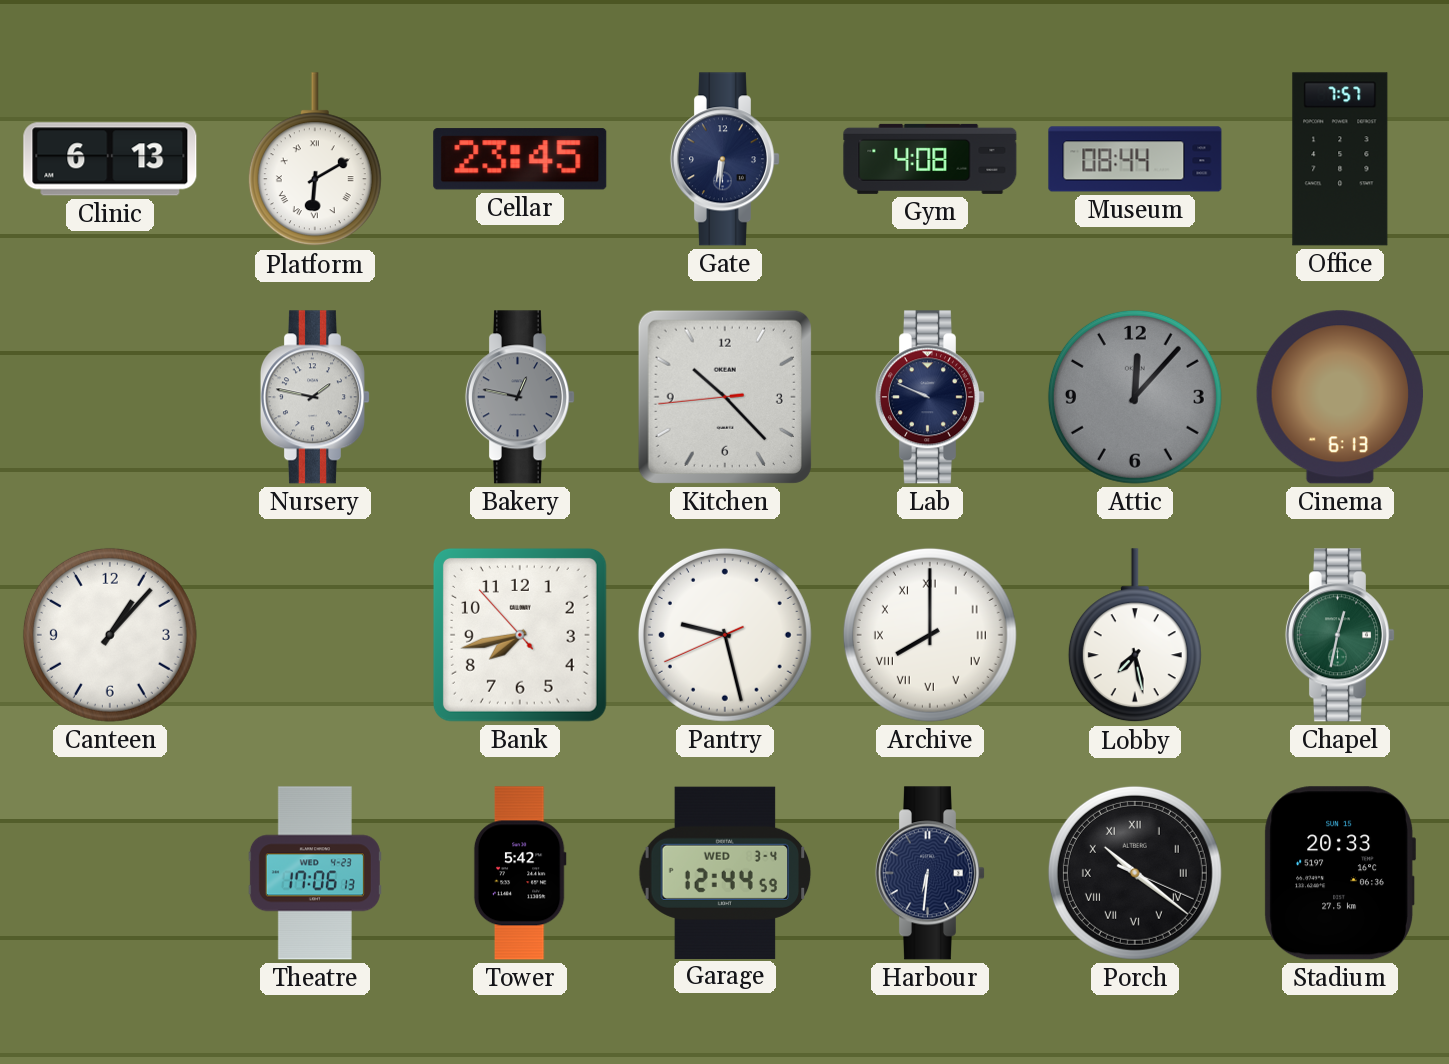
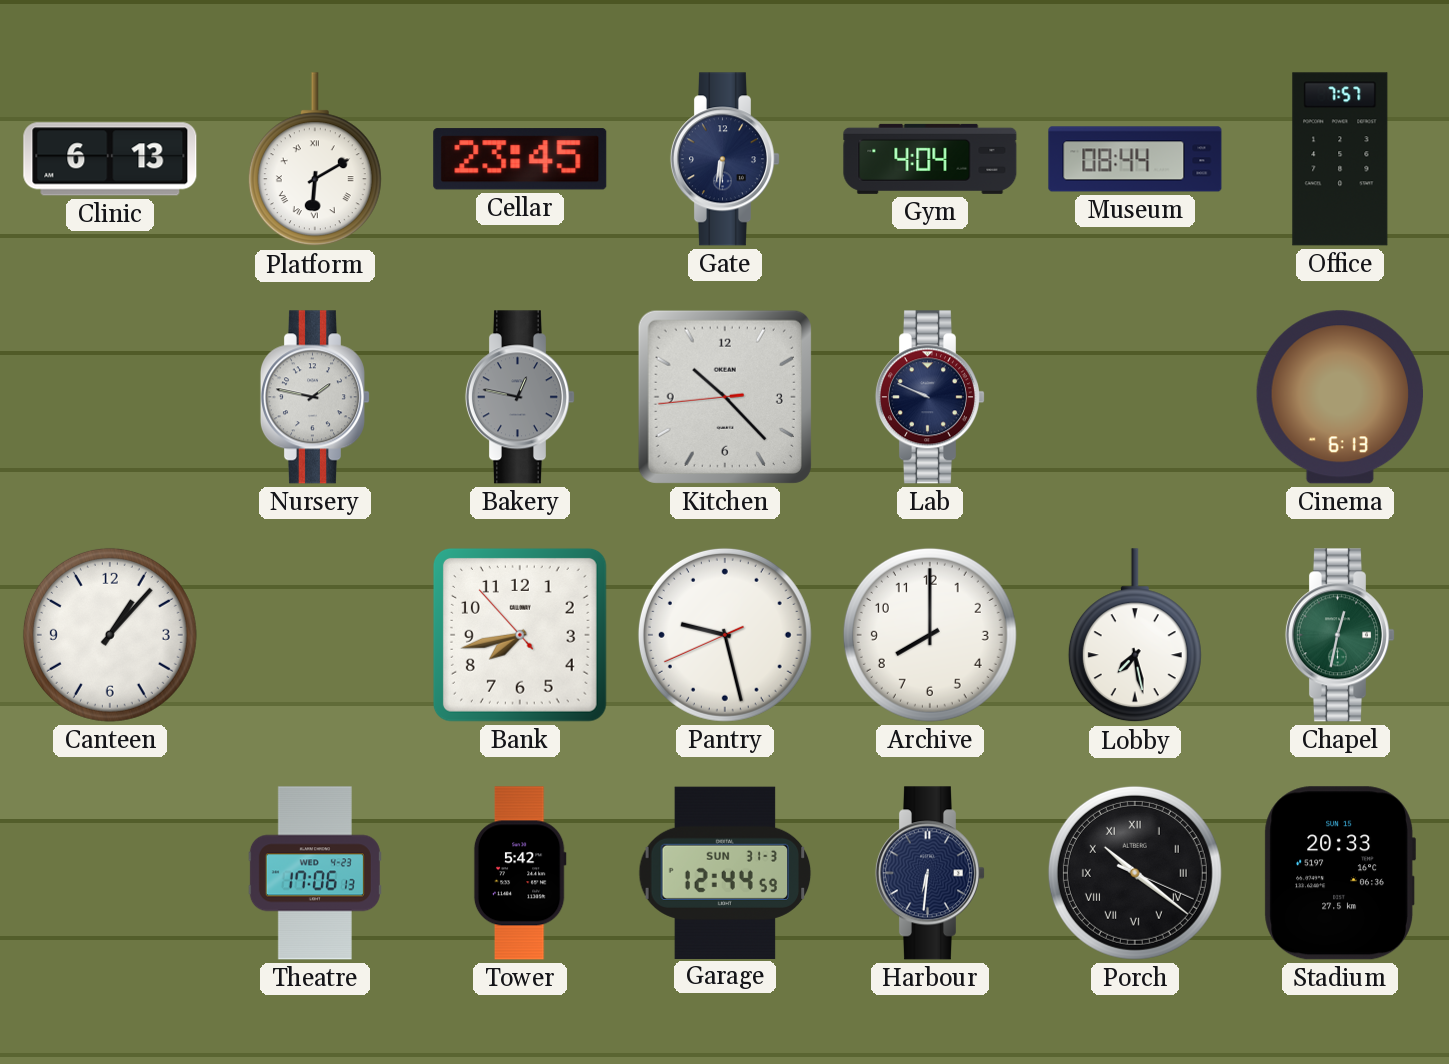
Gym: 4:08 -> 4:04
Attic: 12:07 -> none
Archive numerals: Roman -> Arabic
Garage date: WED 3-4 -> SUN 31-3
